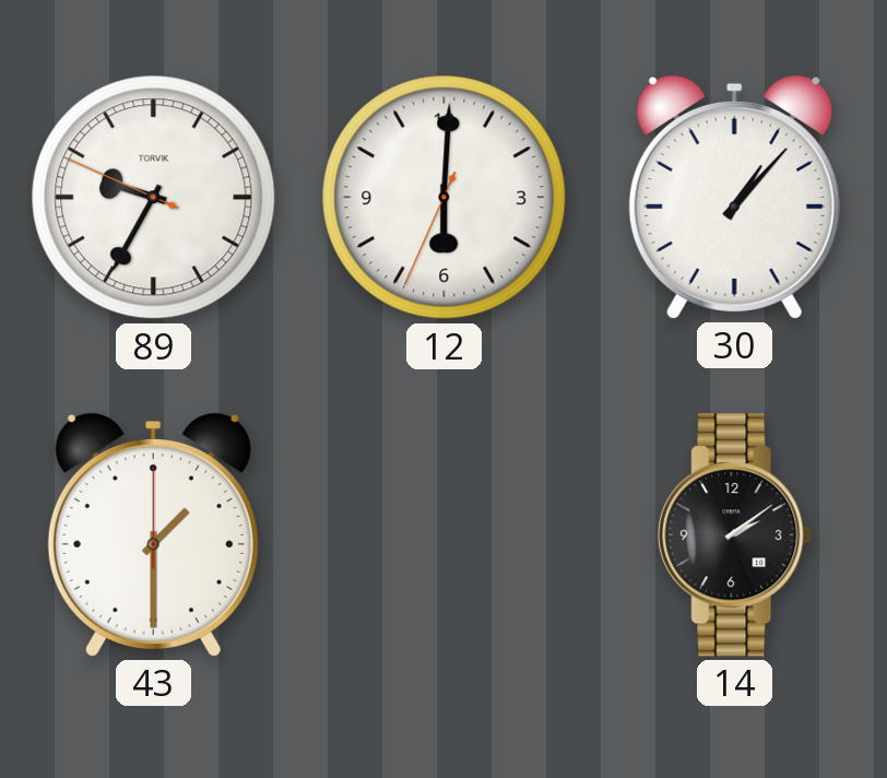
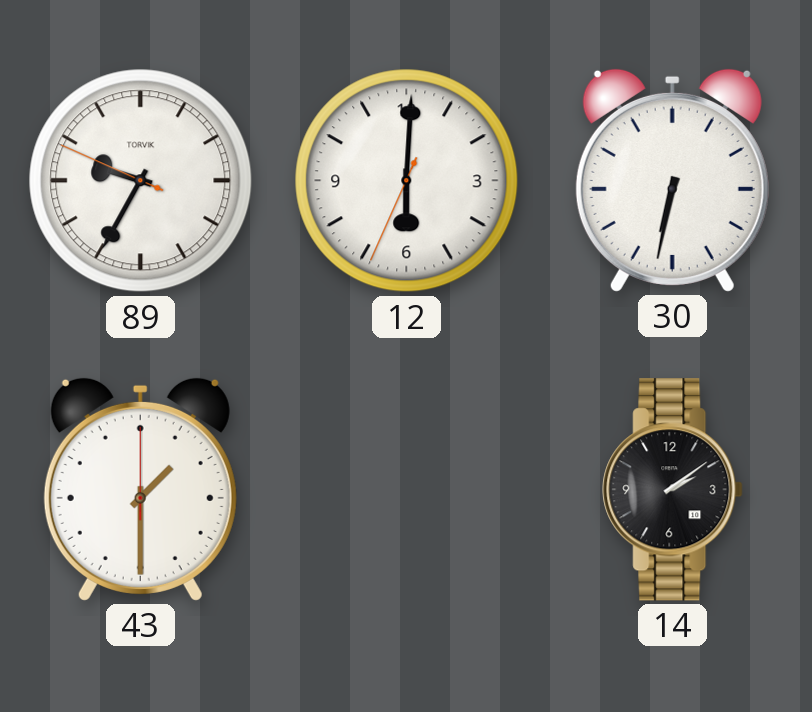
30: 1:07 -> 6:32
